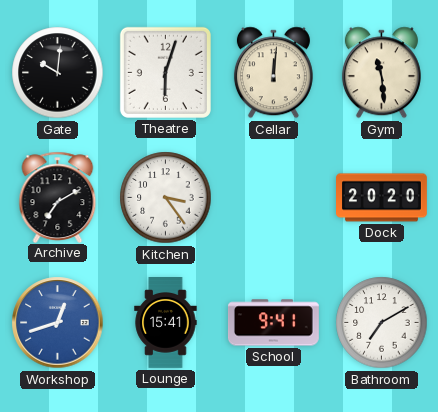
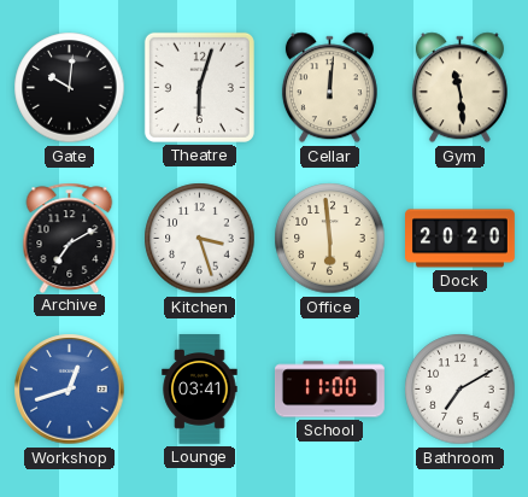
Kitchen: 3:24 -> 3:27
Office: none -> 5:59
Lounge: 15:41 -> 03:41
School: 9:41 -> 11:00
